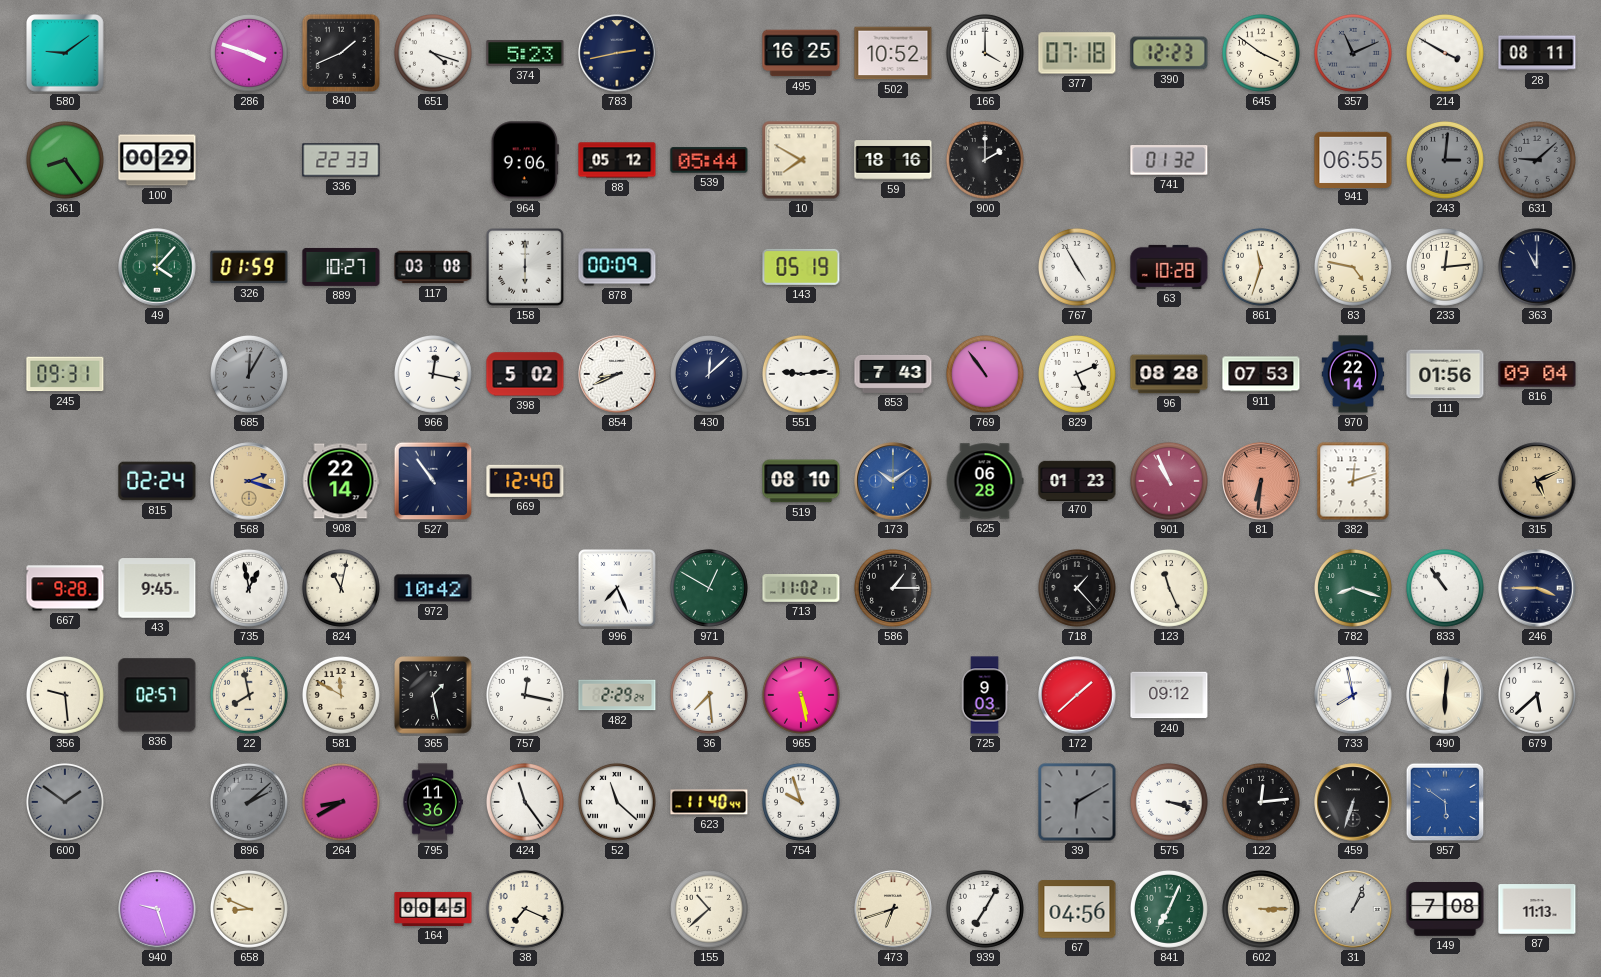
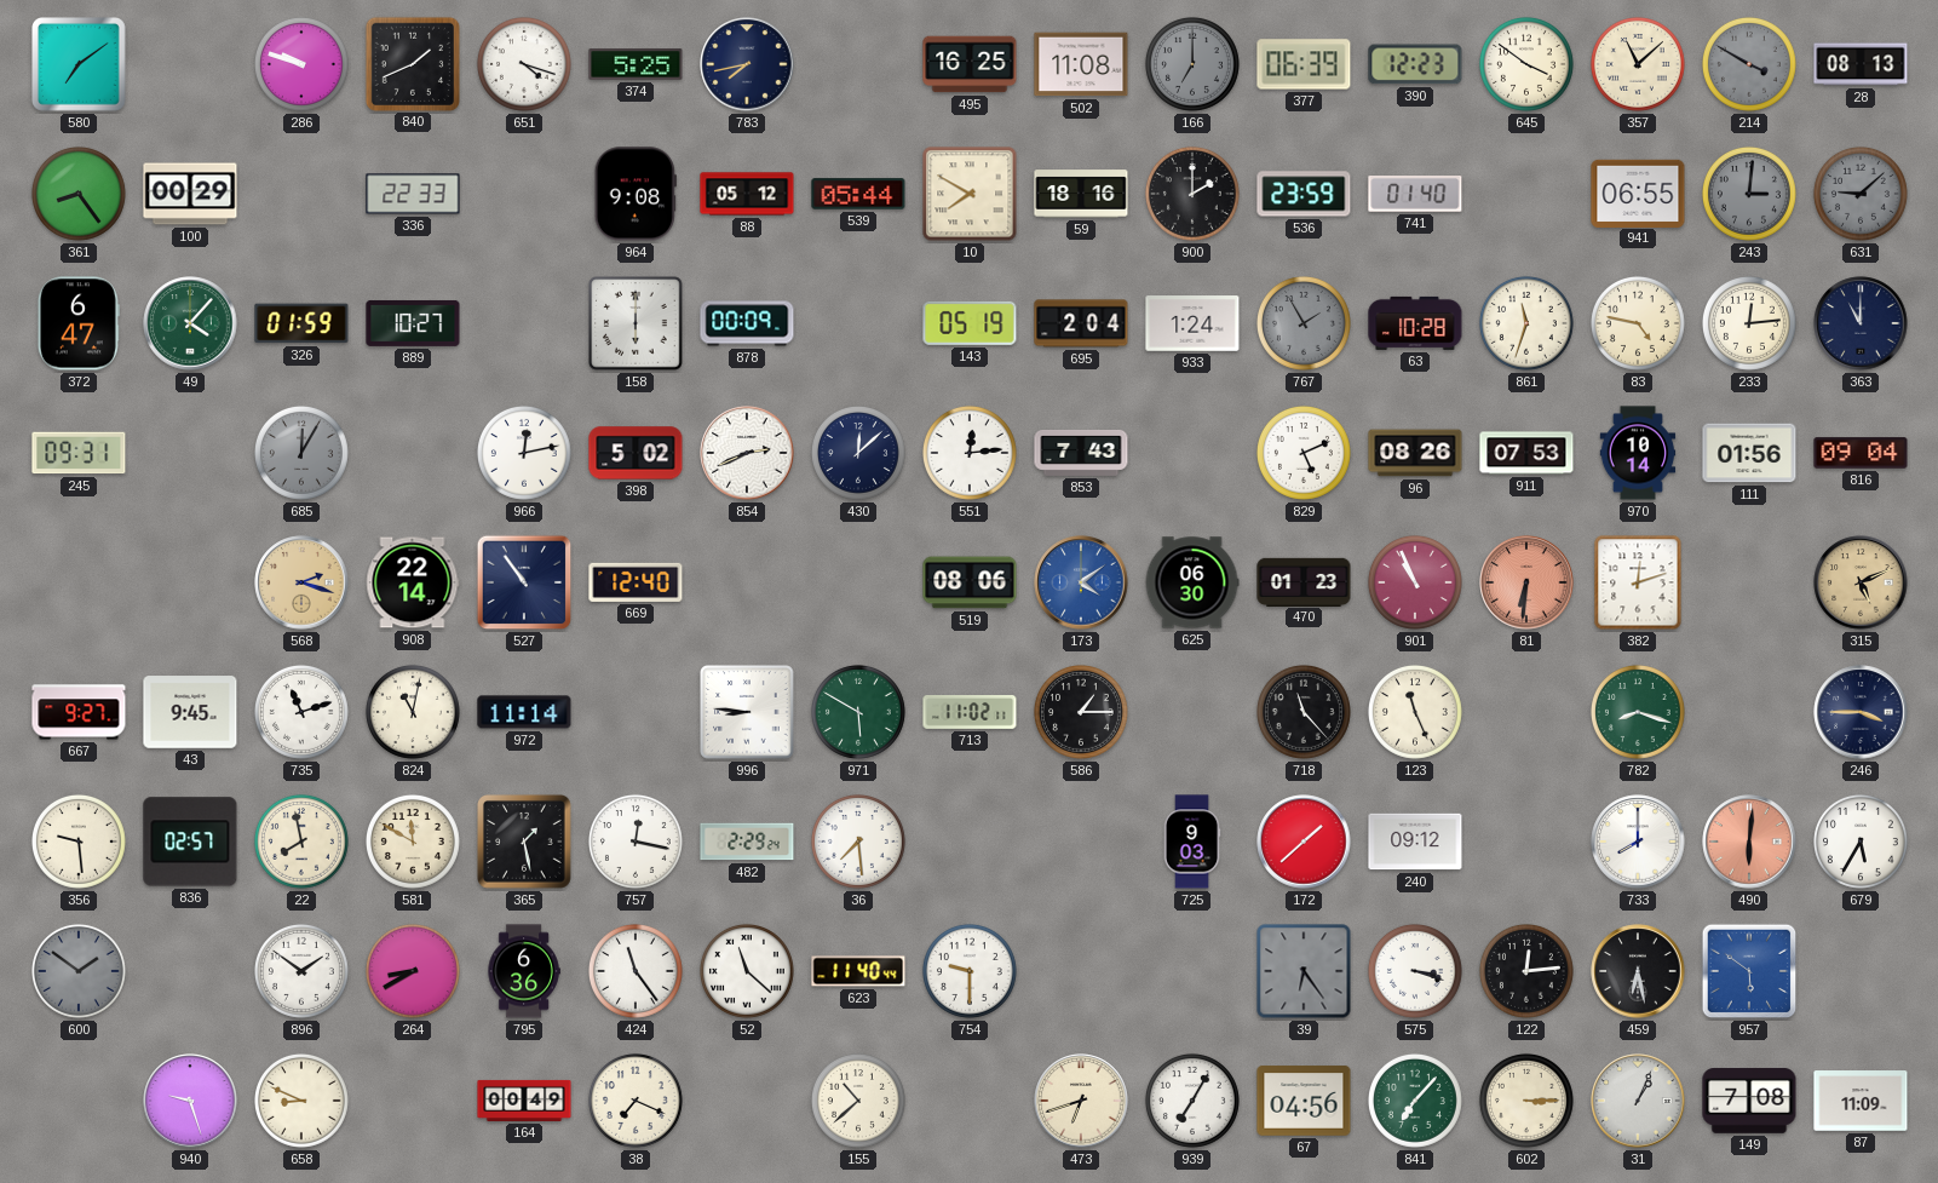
580: 9:09 -> 7:09
286: 3:48 -> 9:48
374: 5:23 -> 5:25
783: 2:43 -> 7:43
502: 10:52 -> 11:08
166: 4:00 -> 7:00
166 dial: white -> grey
377: 07:18 -> 06:39
357: 11:11 -> 11:08
357 dial: grey -> cream
214 dial: white -> grey
28: 08:11 -> 08:13
964: 9:06 -> 9:08
536: none -> 23:59
741: 01:32 -> 01:40
372: none -> 6:47
117: 03:08 -> none
695: none -> 2:04
933: none -> 1:24
767: 4:55 -> 1:55
767 dial: white -> grey
966: 12:17 -> 12:13
854: 8:41 -> 2:41
551: 9:14 -> 12:14
769: 10:54 -> none
96: 08:28 -> 08:26
970: 22:14 -> 10:14
815: 02:24 -> none
519: 08:10 -> 08:06
173: 10:09 -> 4:09
625: 06:28 -> 06:30
667: 9:28 -> 9:27
735: 12:58 -> 11:12
972: 10:42 -> 11:14
996: 7:26 -> 8:46
971: 12:50 -> 5:50
718: 1:23 -> 11:23
833: 10:54 -> none
965: 5:28 -> none
733: 7:58 -> 8:00
490 dial: cream -> salmon
679: 5:38 -> 5:35
896: 2:08 -> 1:51
896 dial: grey -> white
795: 11:36 -> 6:36
754: 9:57 -> 9:30
39: 6:10 -> 6:24
459: 6:33 -> 6:28
164: 00:45 -> 00:49
841: 7:04 -> 7:07
87: 11:13 -> 11:09
